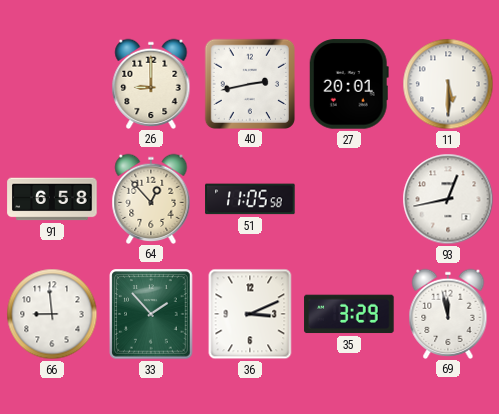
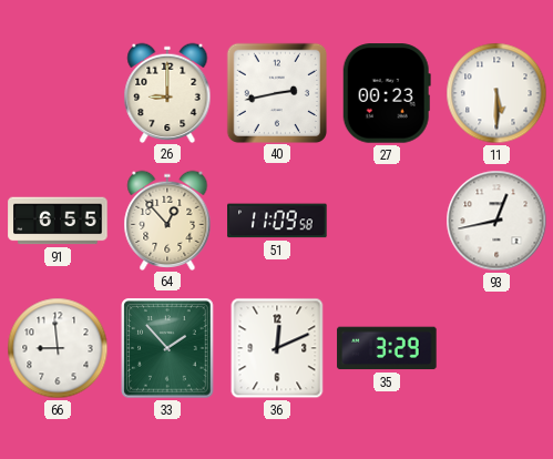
27: 20:01 -> 00:23
91: 6:58 -> 6:55
51: 11:05 -> 11:09
36: 3:11 -> 12:11
69: 11:58 -> none
